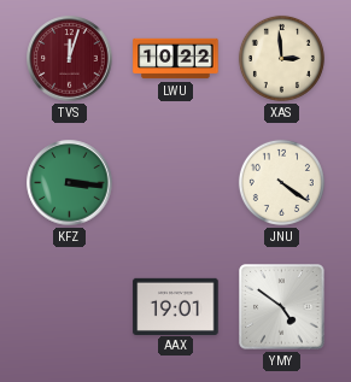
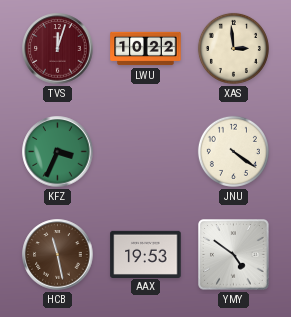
KFZ: 3:16 -> 3:34
HCB: none -> 11:28
AAX: 19:01 -> 19:53
